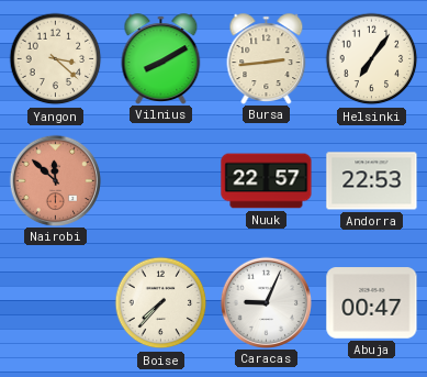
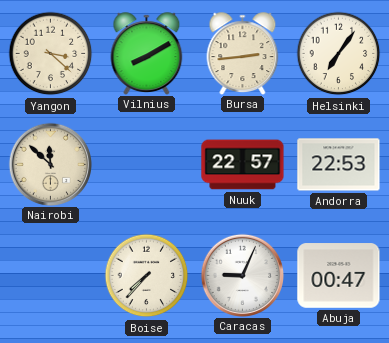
Nairobi dial: salmon -> cream
